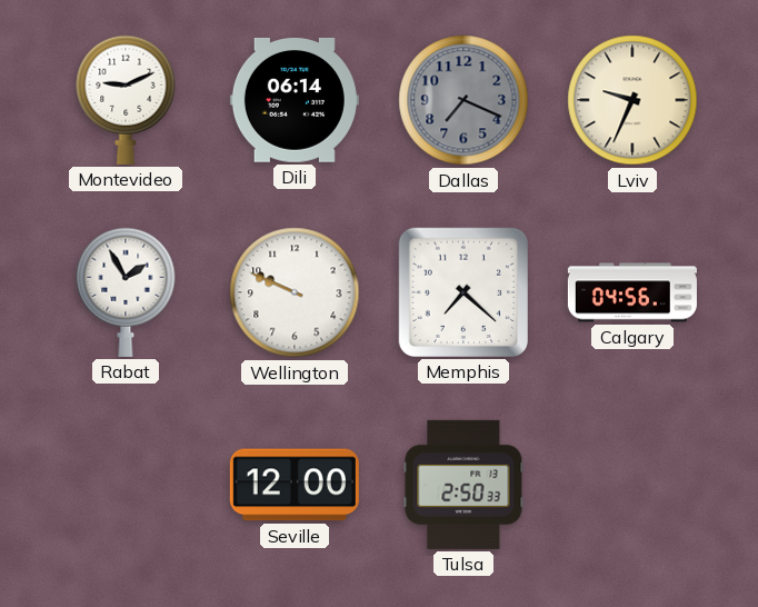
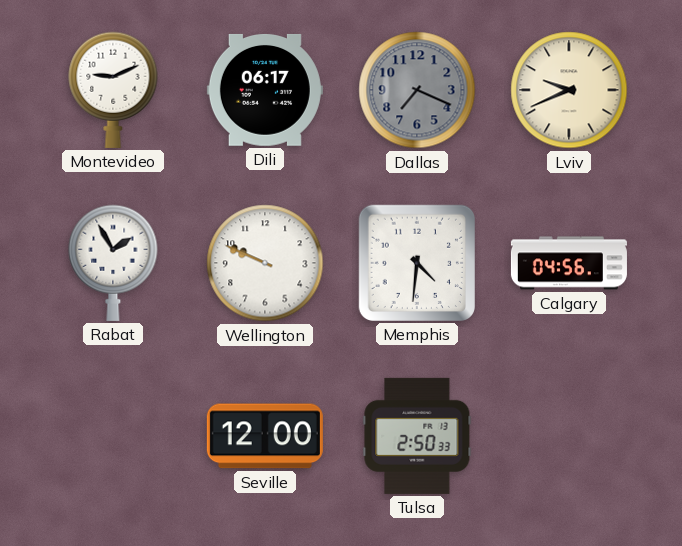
Dili: 06:14 -> 06:17
Lviv: 9:34 -> 9:41
Memphis: 7:22 -> 4:31
